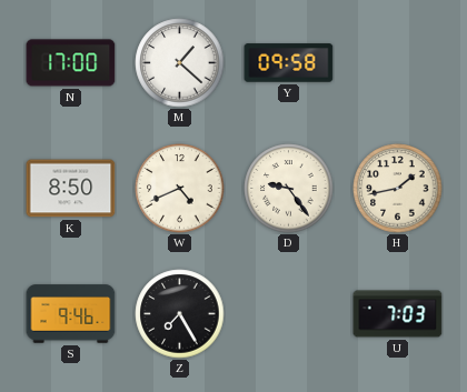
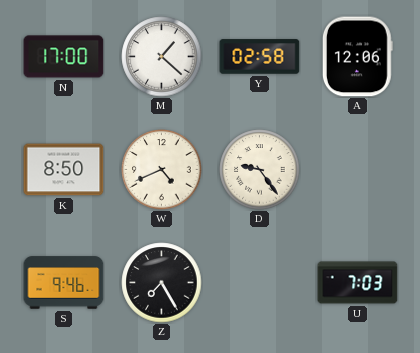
Y: 09:58 -> 02:58
A: none -> 12:06
H: 1:43 -> none
